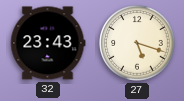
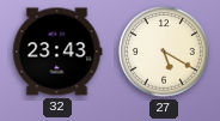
27: 5:18 -> 5:20
